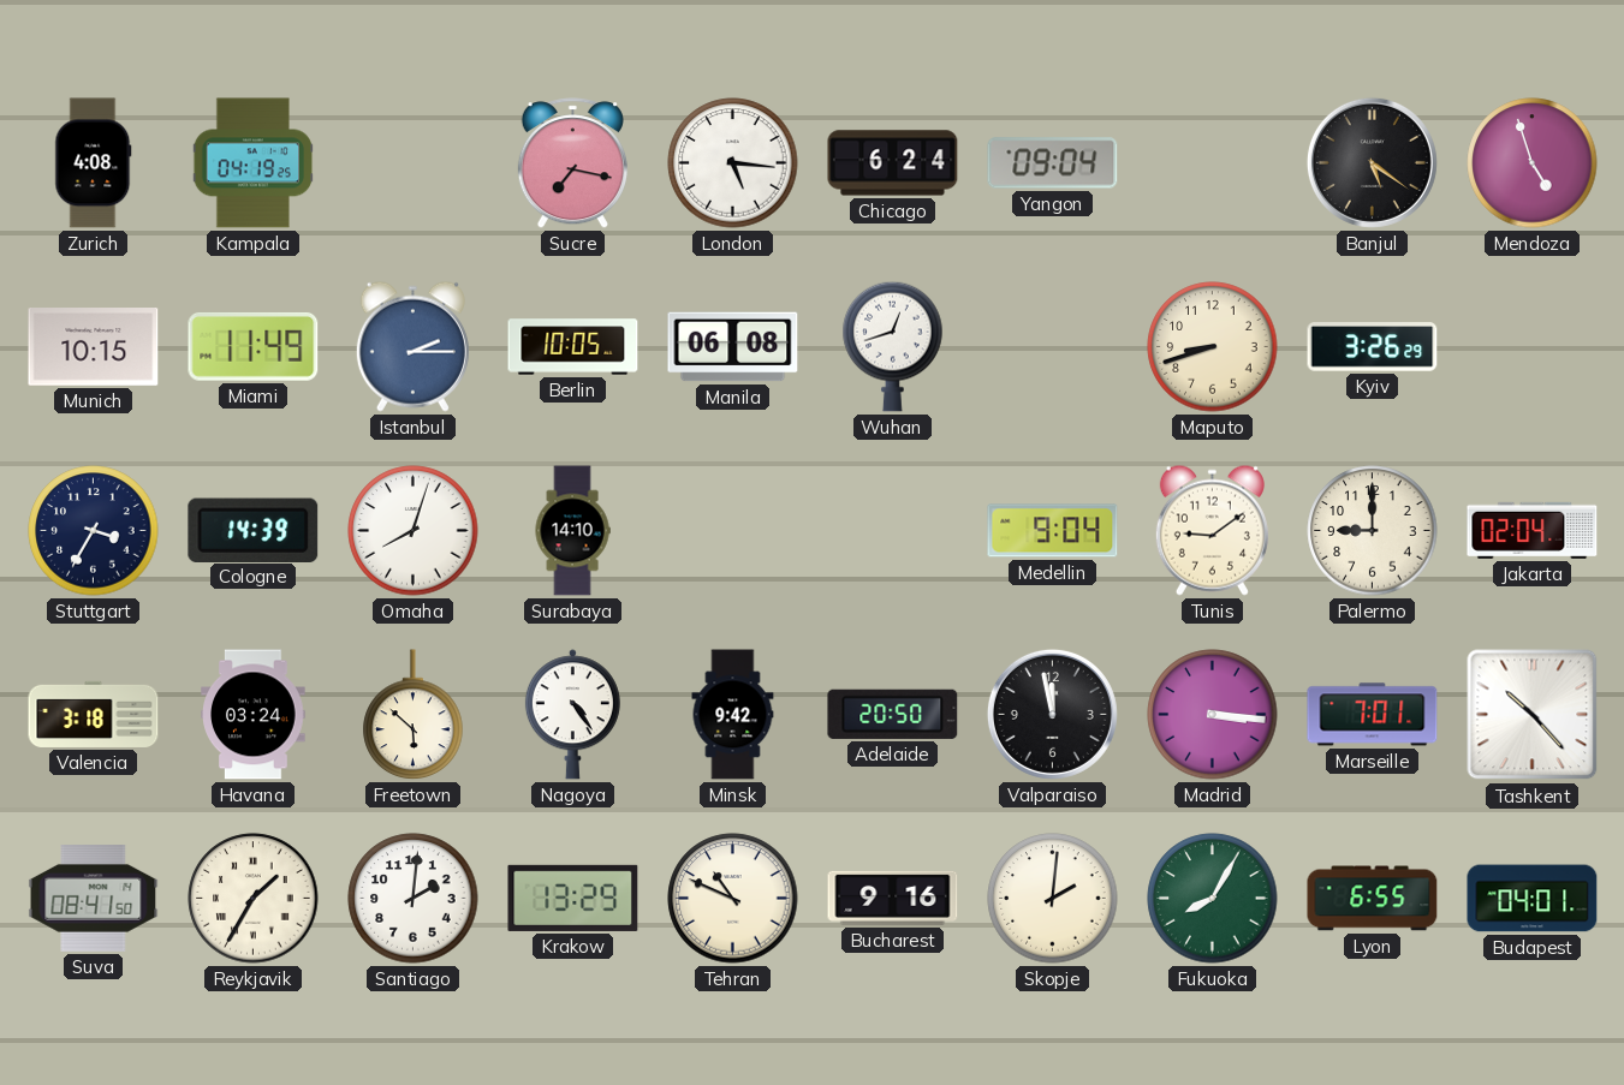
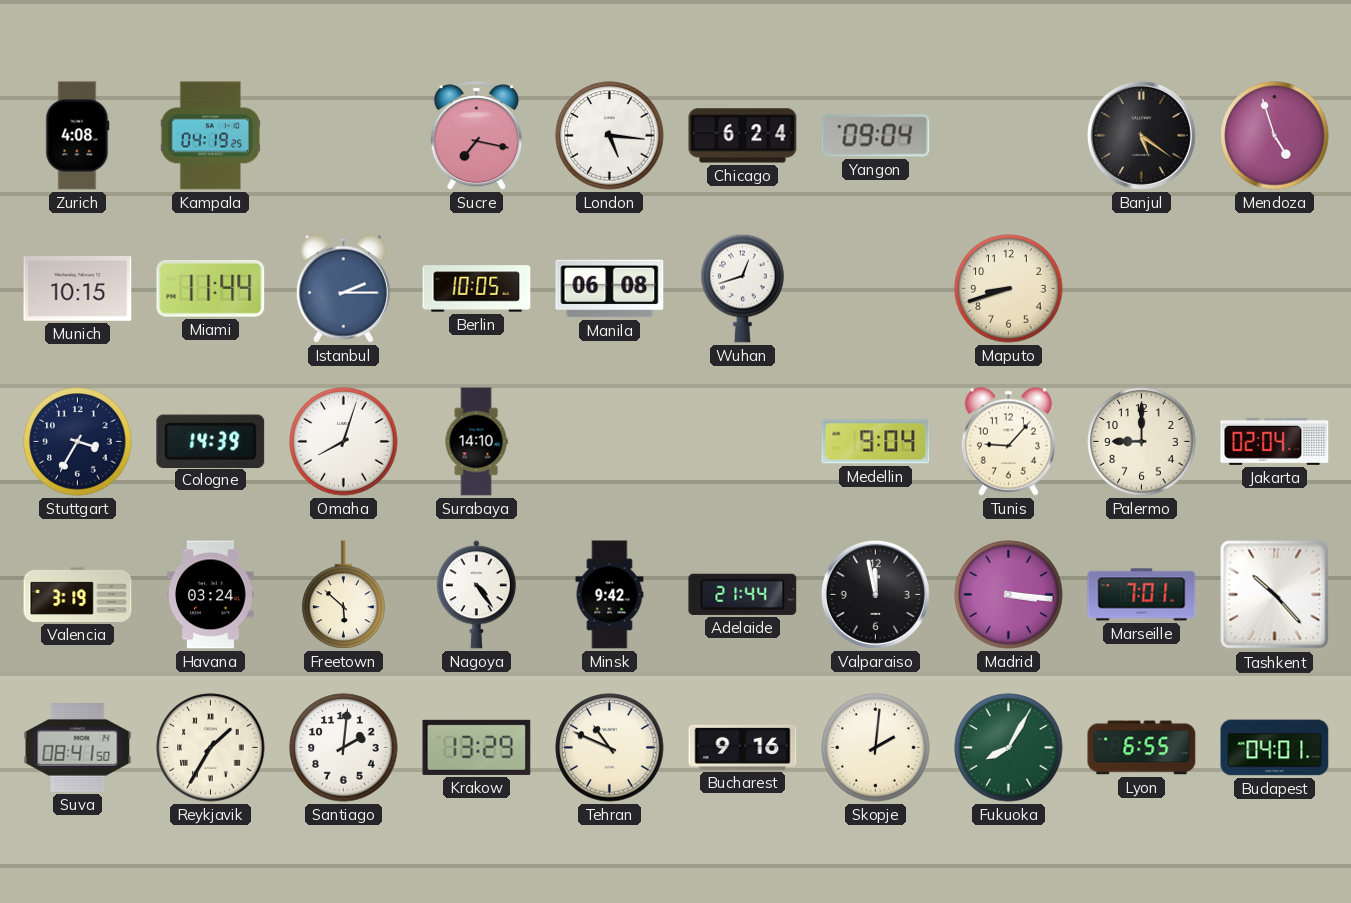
Miami: 11:49 -> 11:44
Kyiv: 3:26 -> none
Tunis: 9:09 -> 9:07
Valencia: 3:18 -> 3:19
Adelaide: 20:50 -> 21:44
